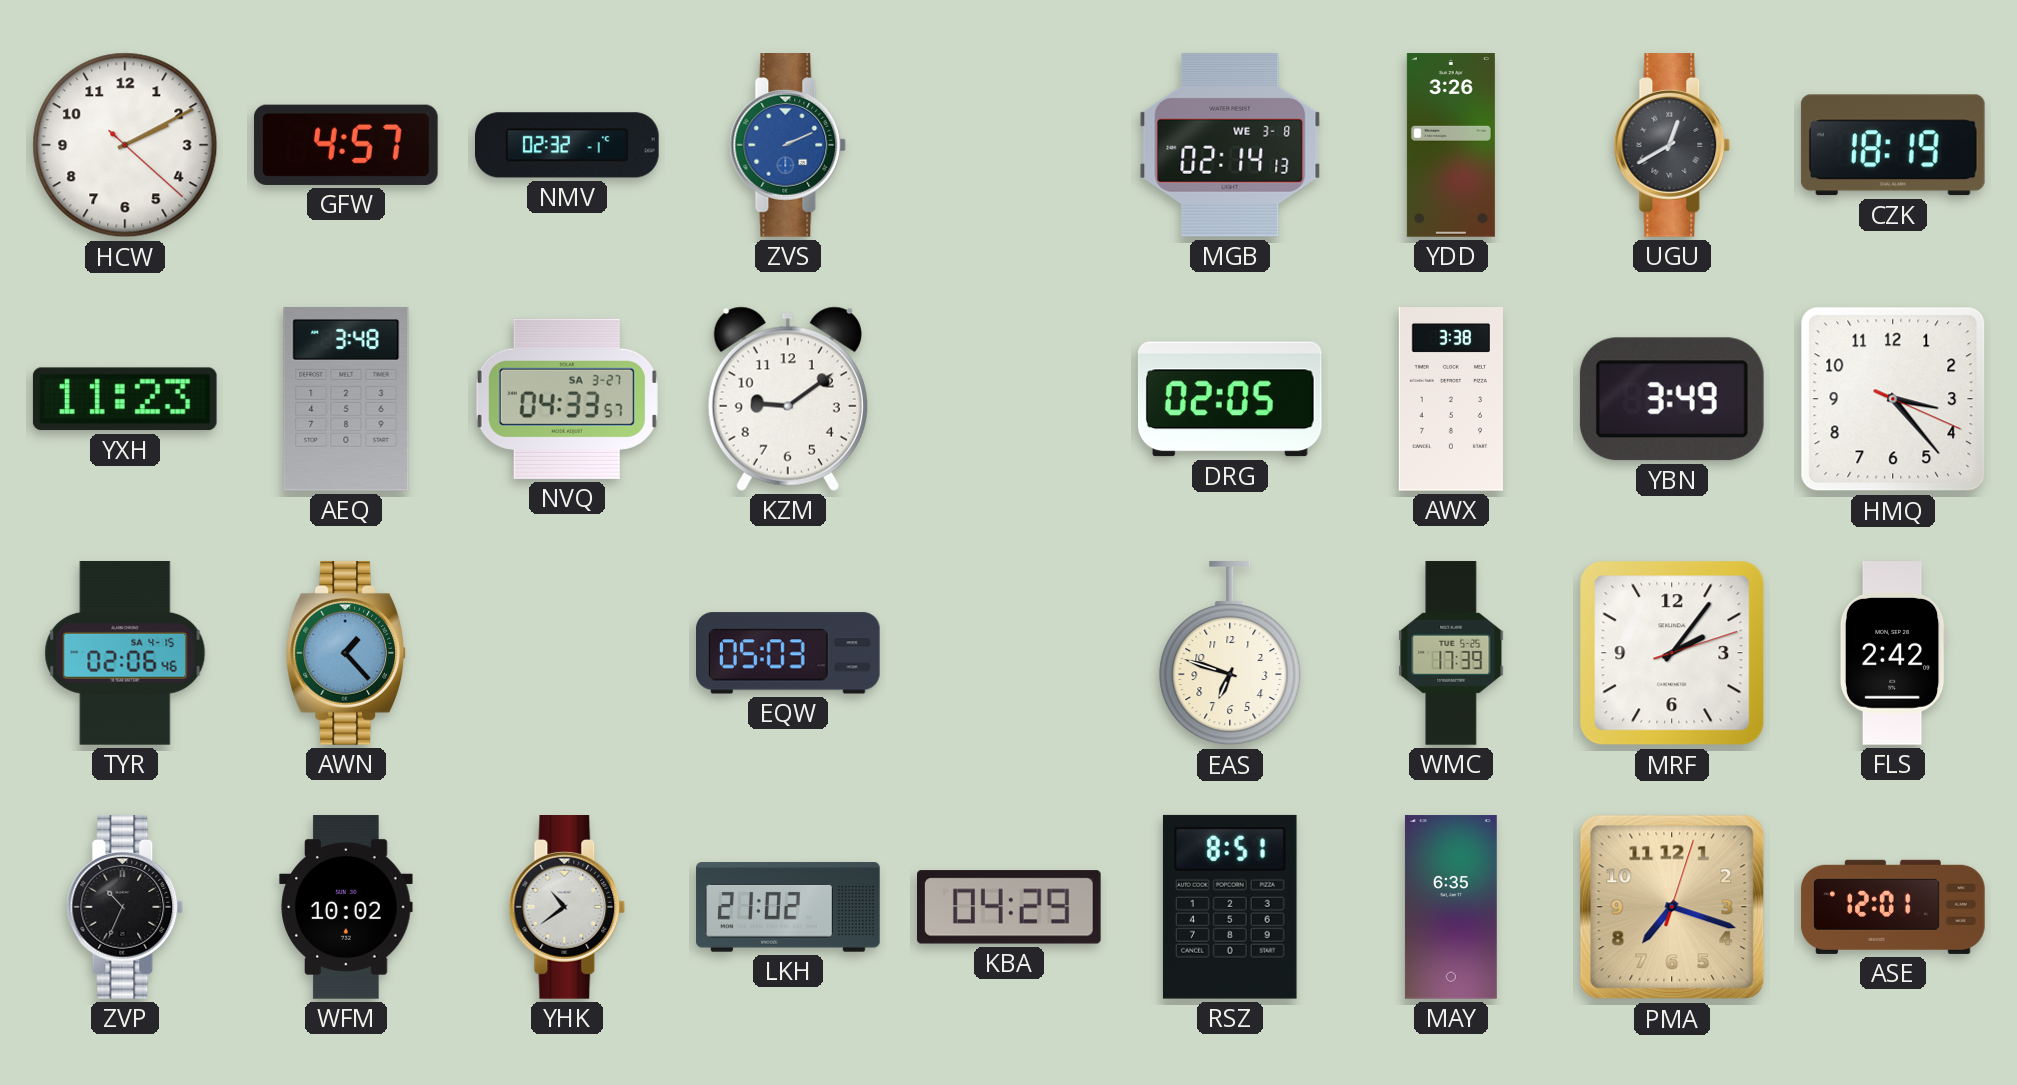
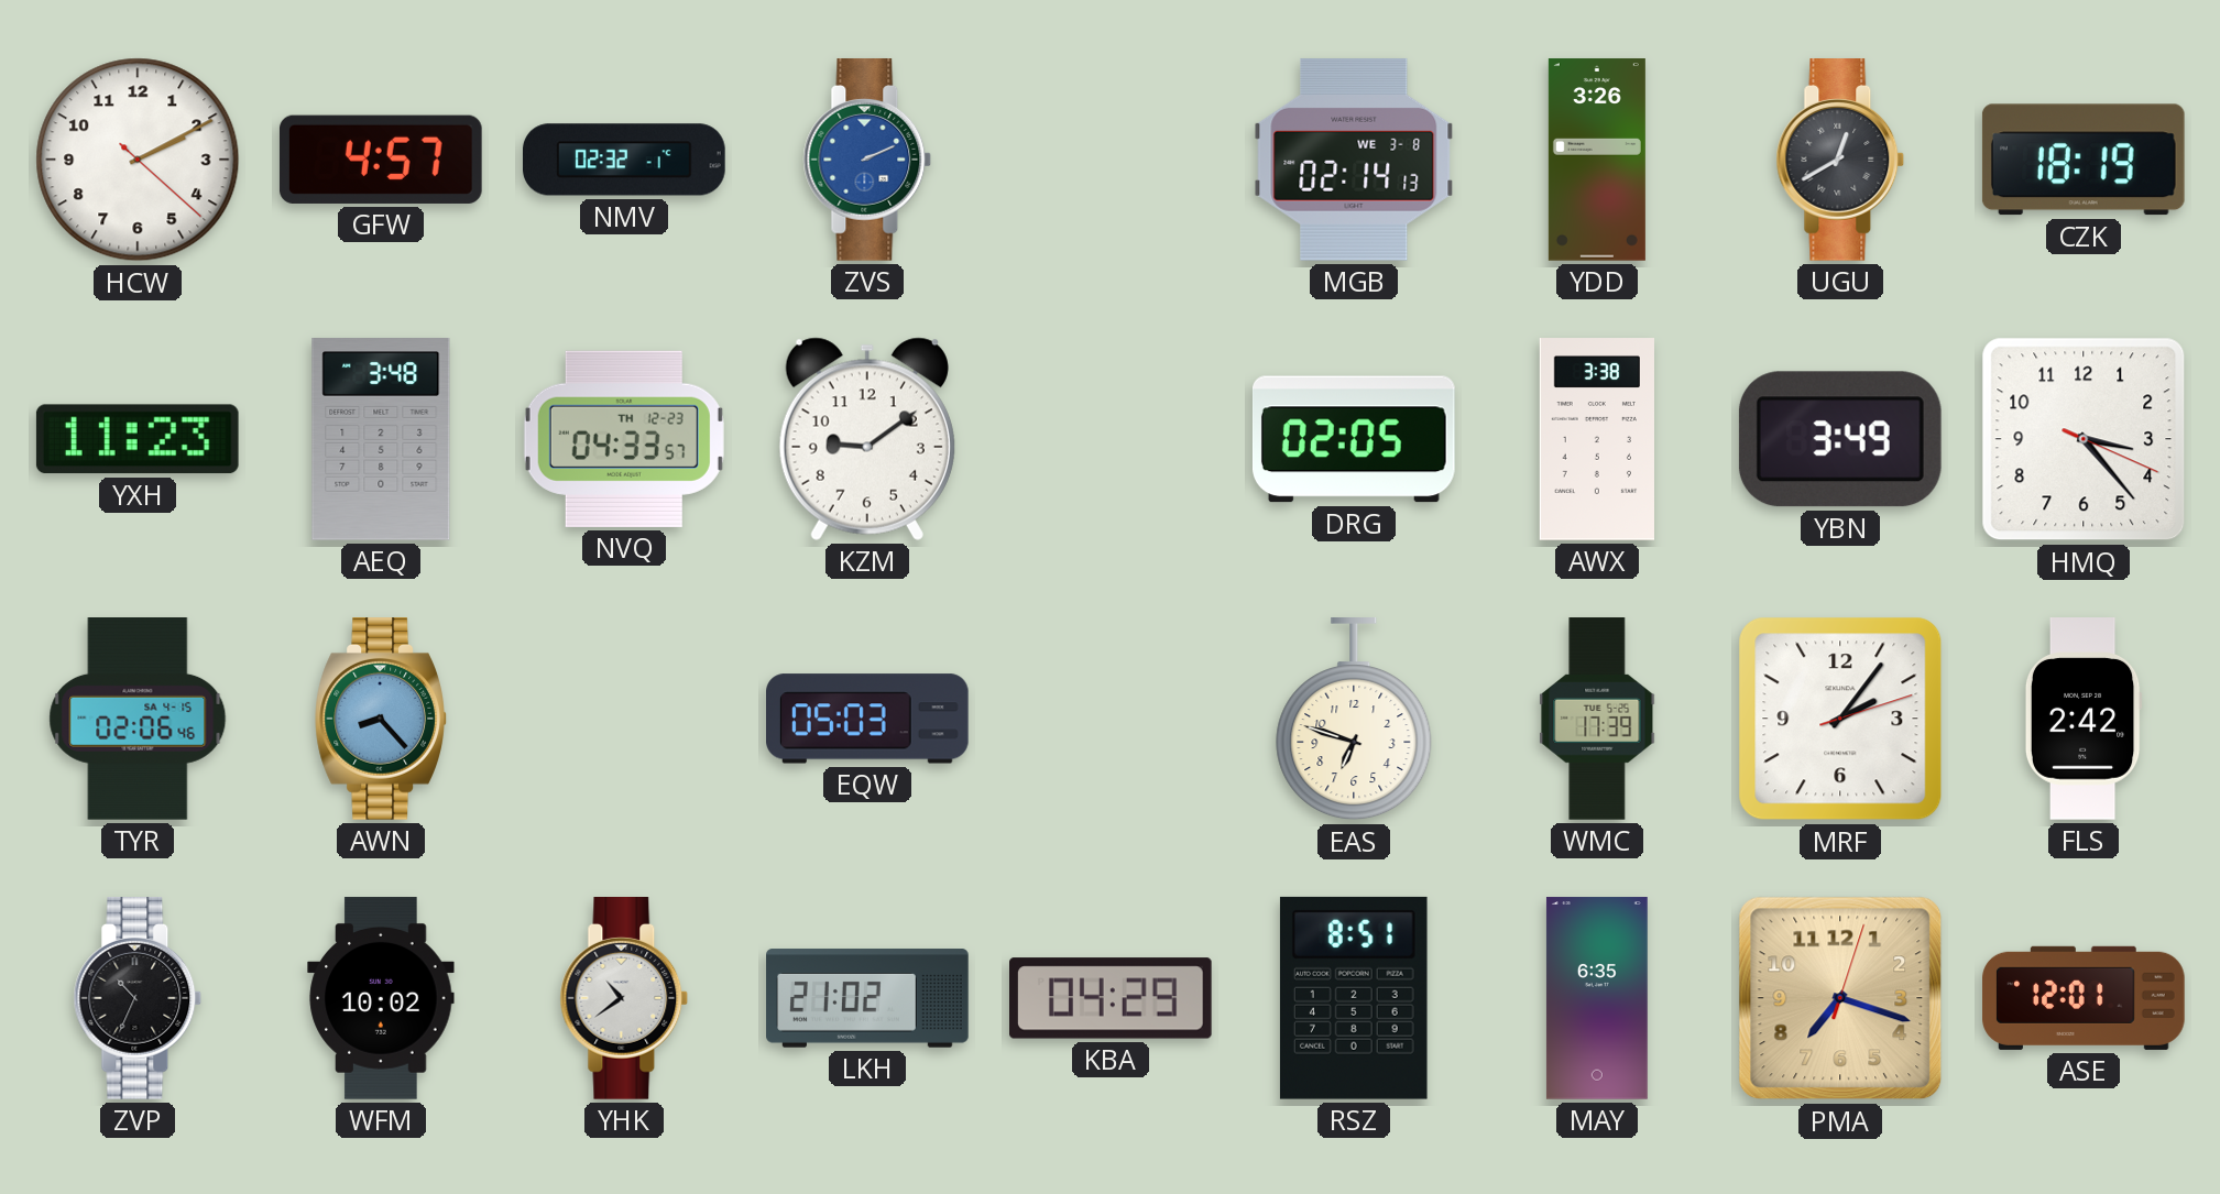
NVQ date: SA 3-27 -> TH 12-23
AWN: 1:23 -> 8:23
